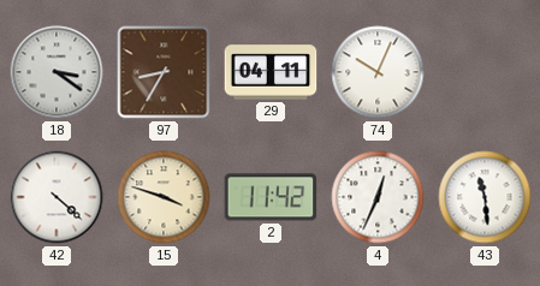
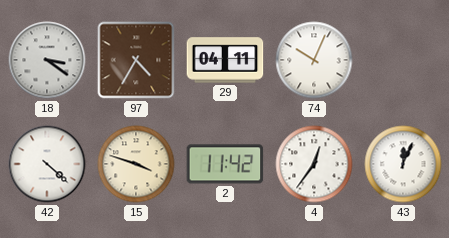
97: 8:35 -> 4:35
4: 12:34 -> 12:36
43: 11:29 -> 12:04
